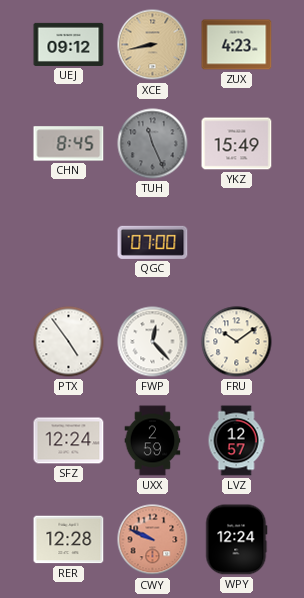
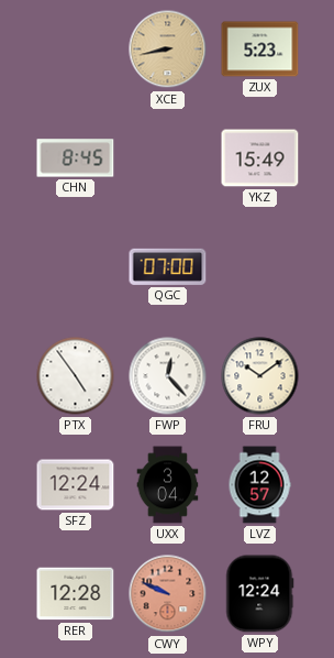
UEJ: 09:12 -> none
ZUX: 4:23 -> 5:23
TUH: 11:26 -> none
UXX: 2:59 -> 3:04
